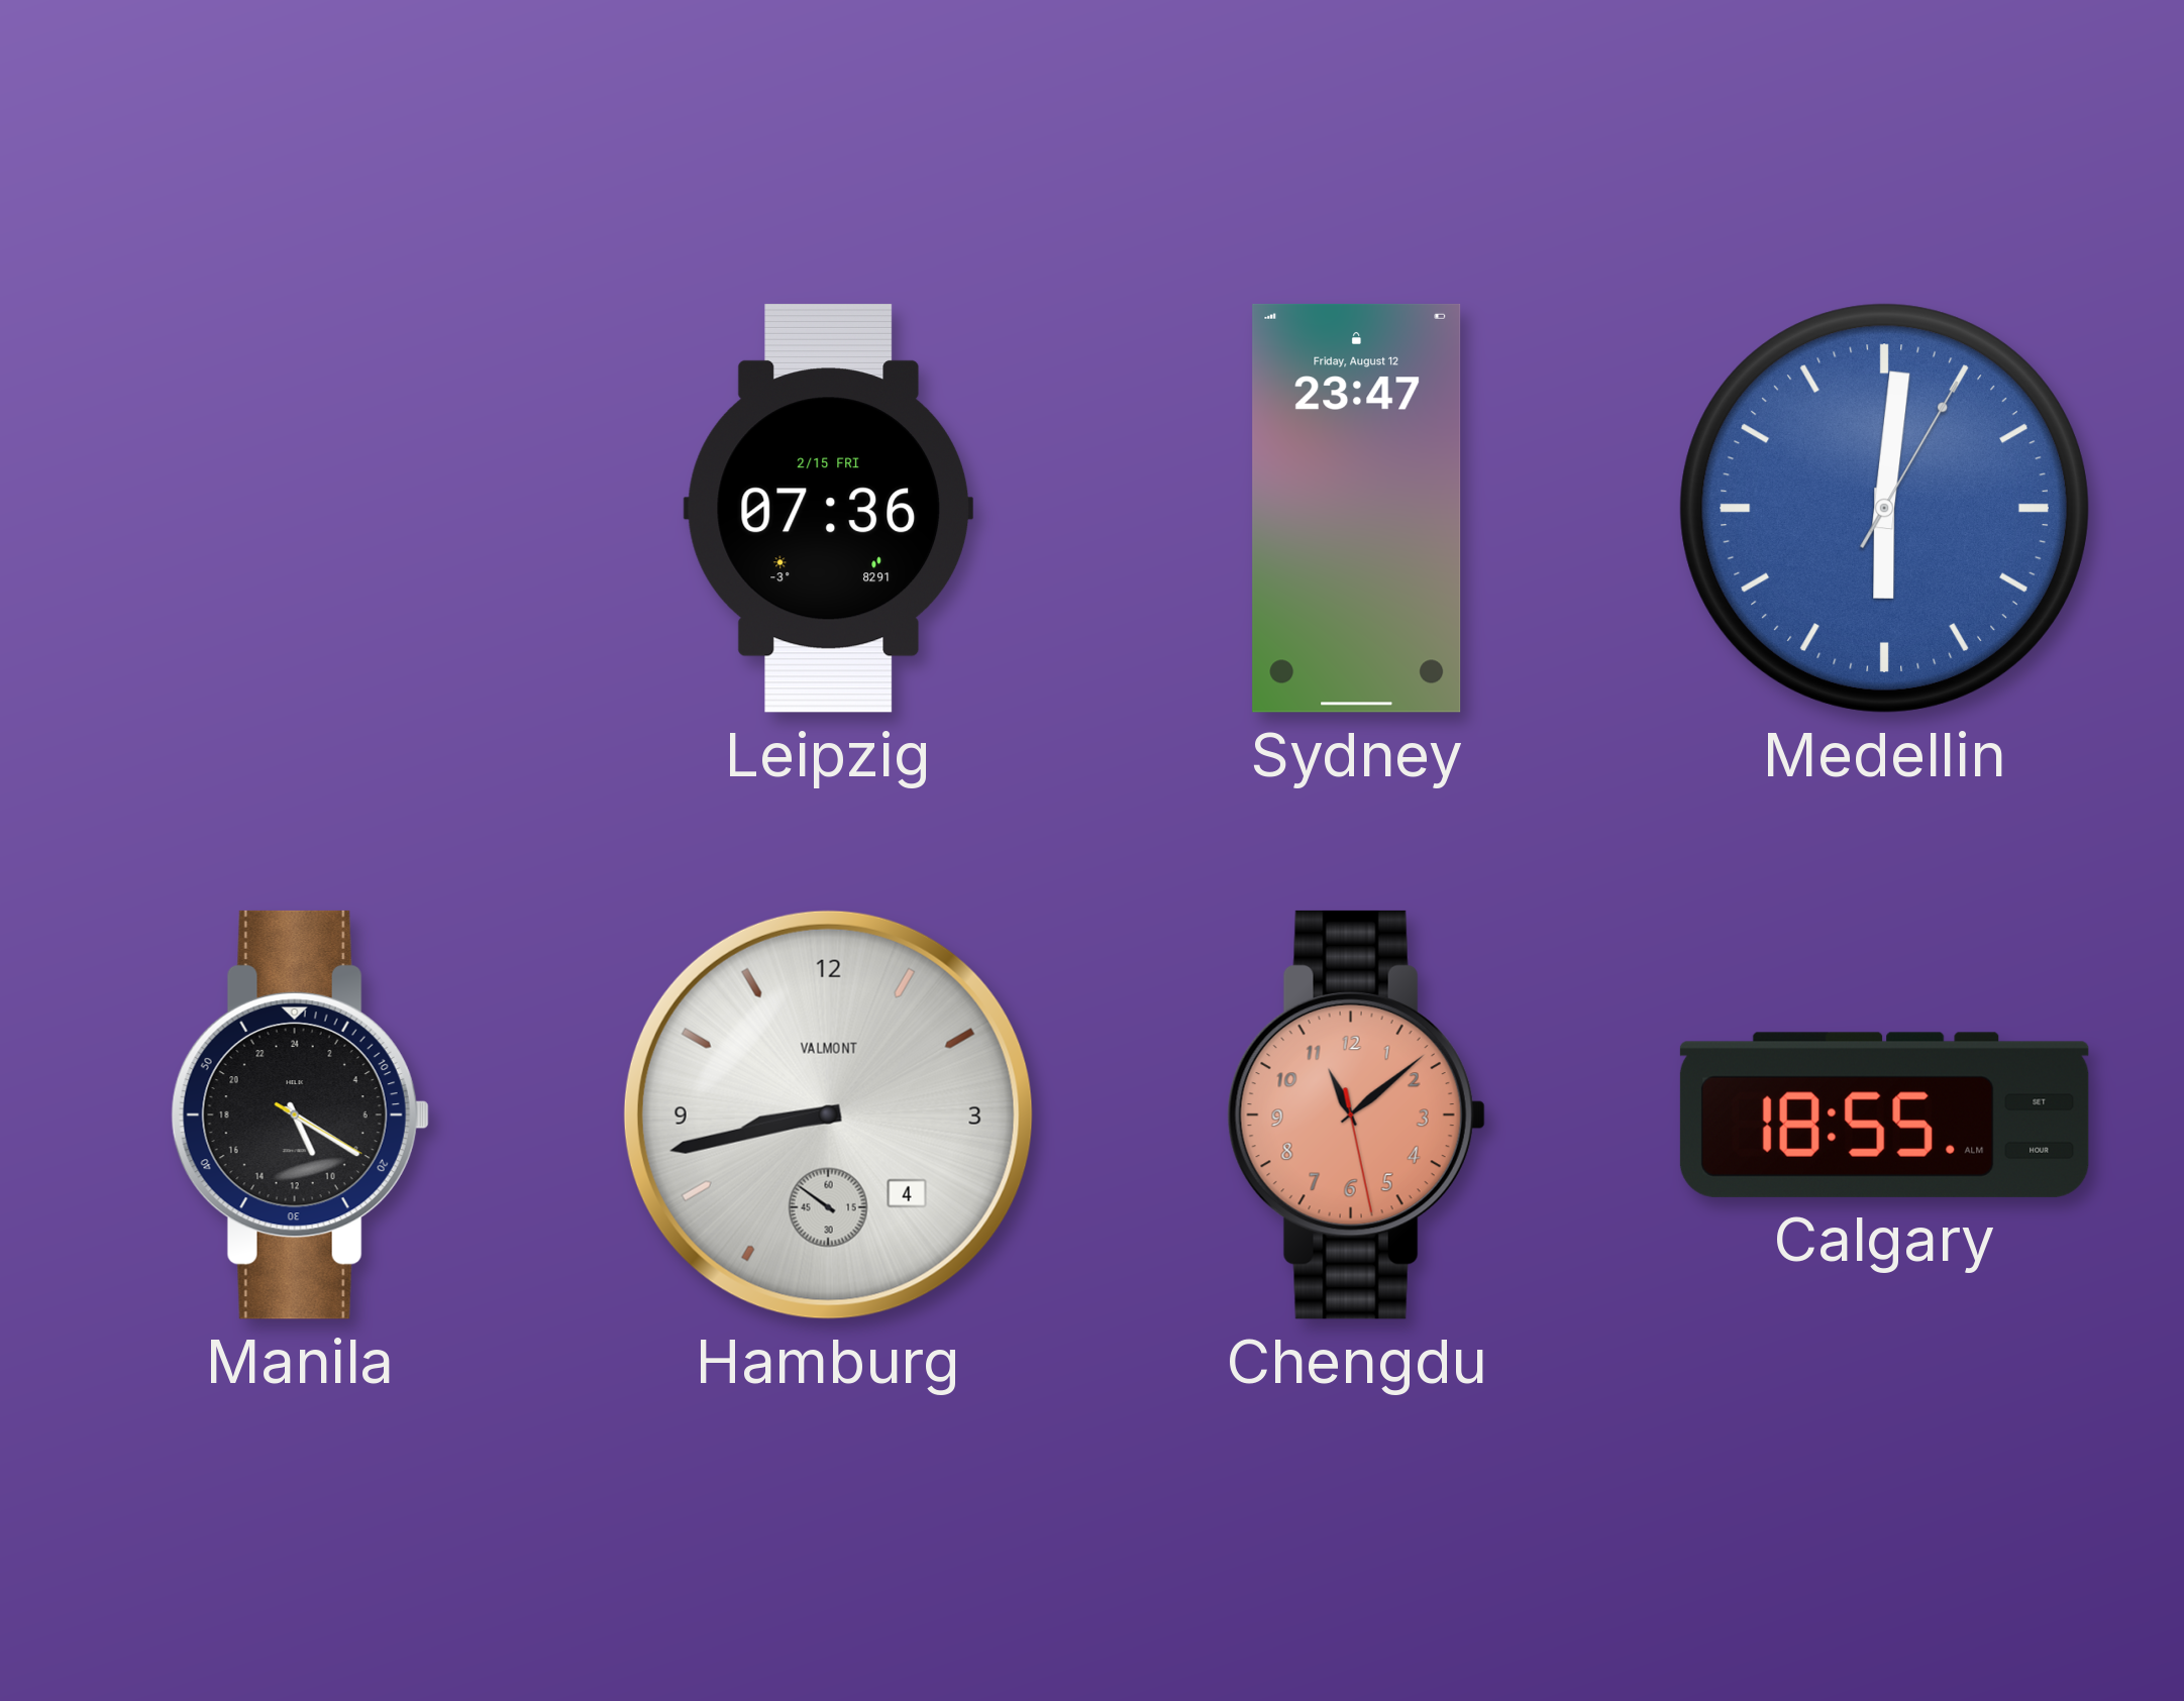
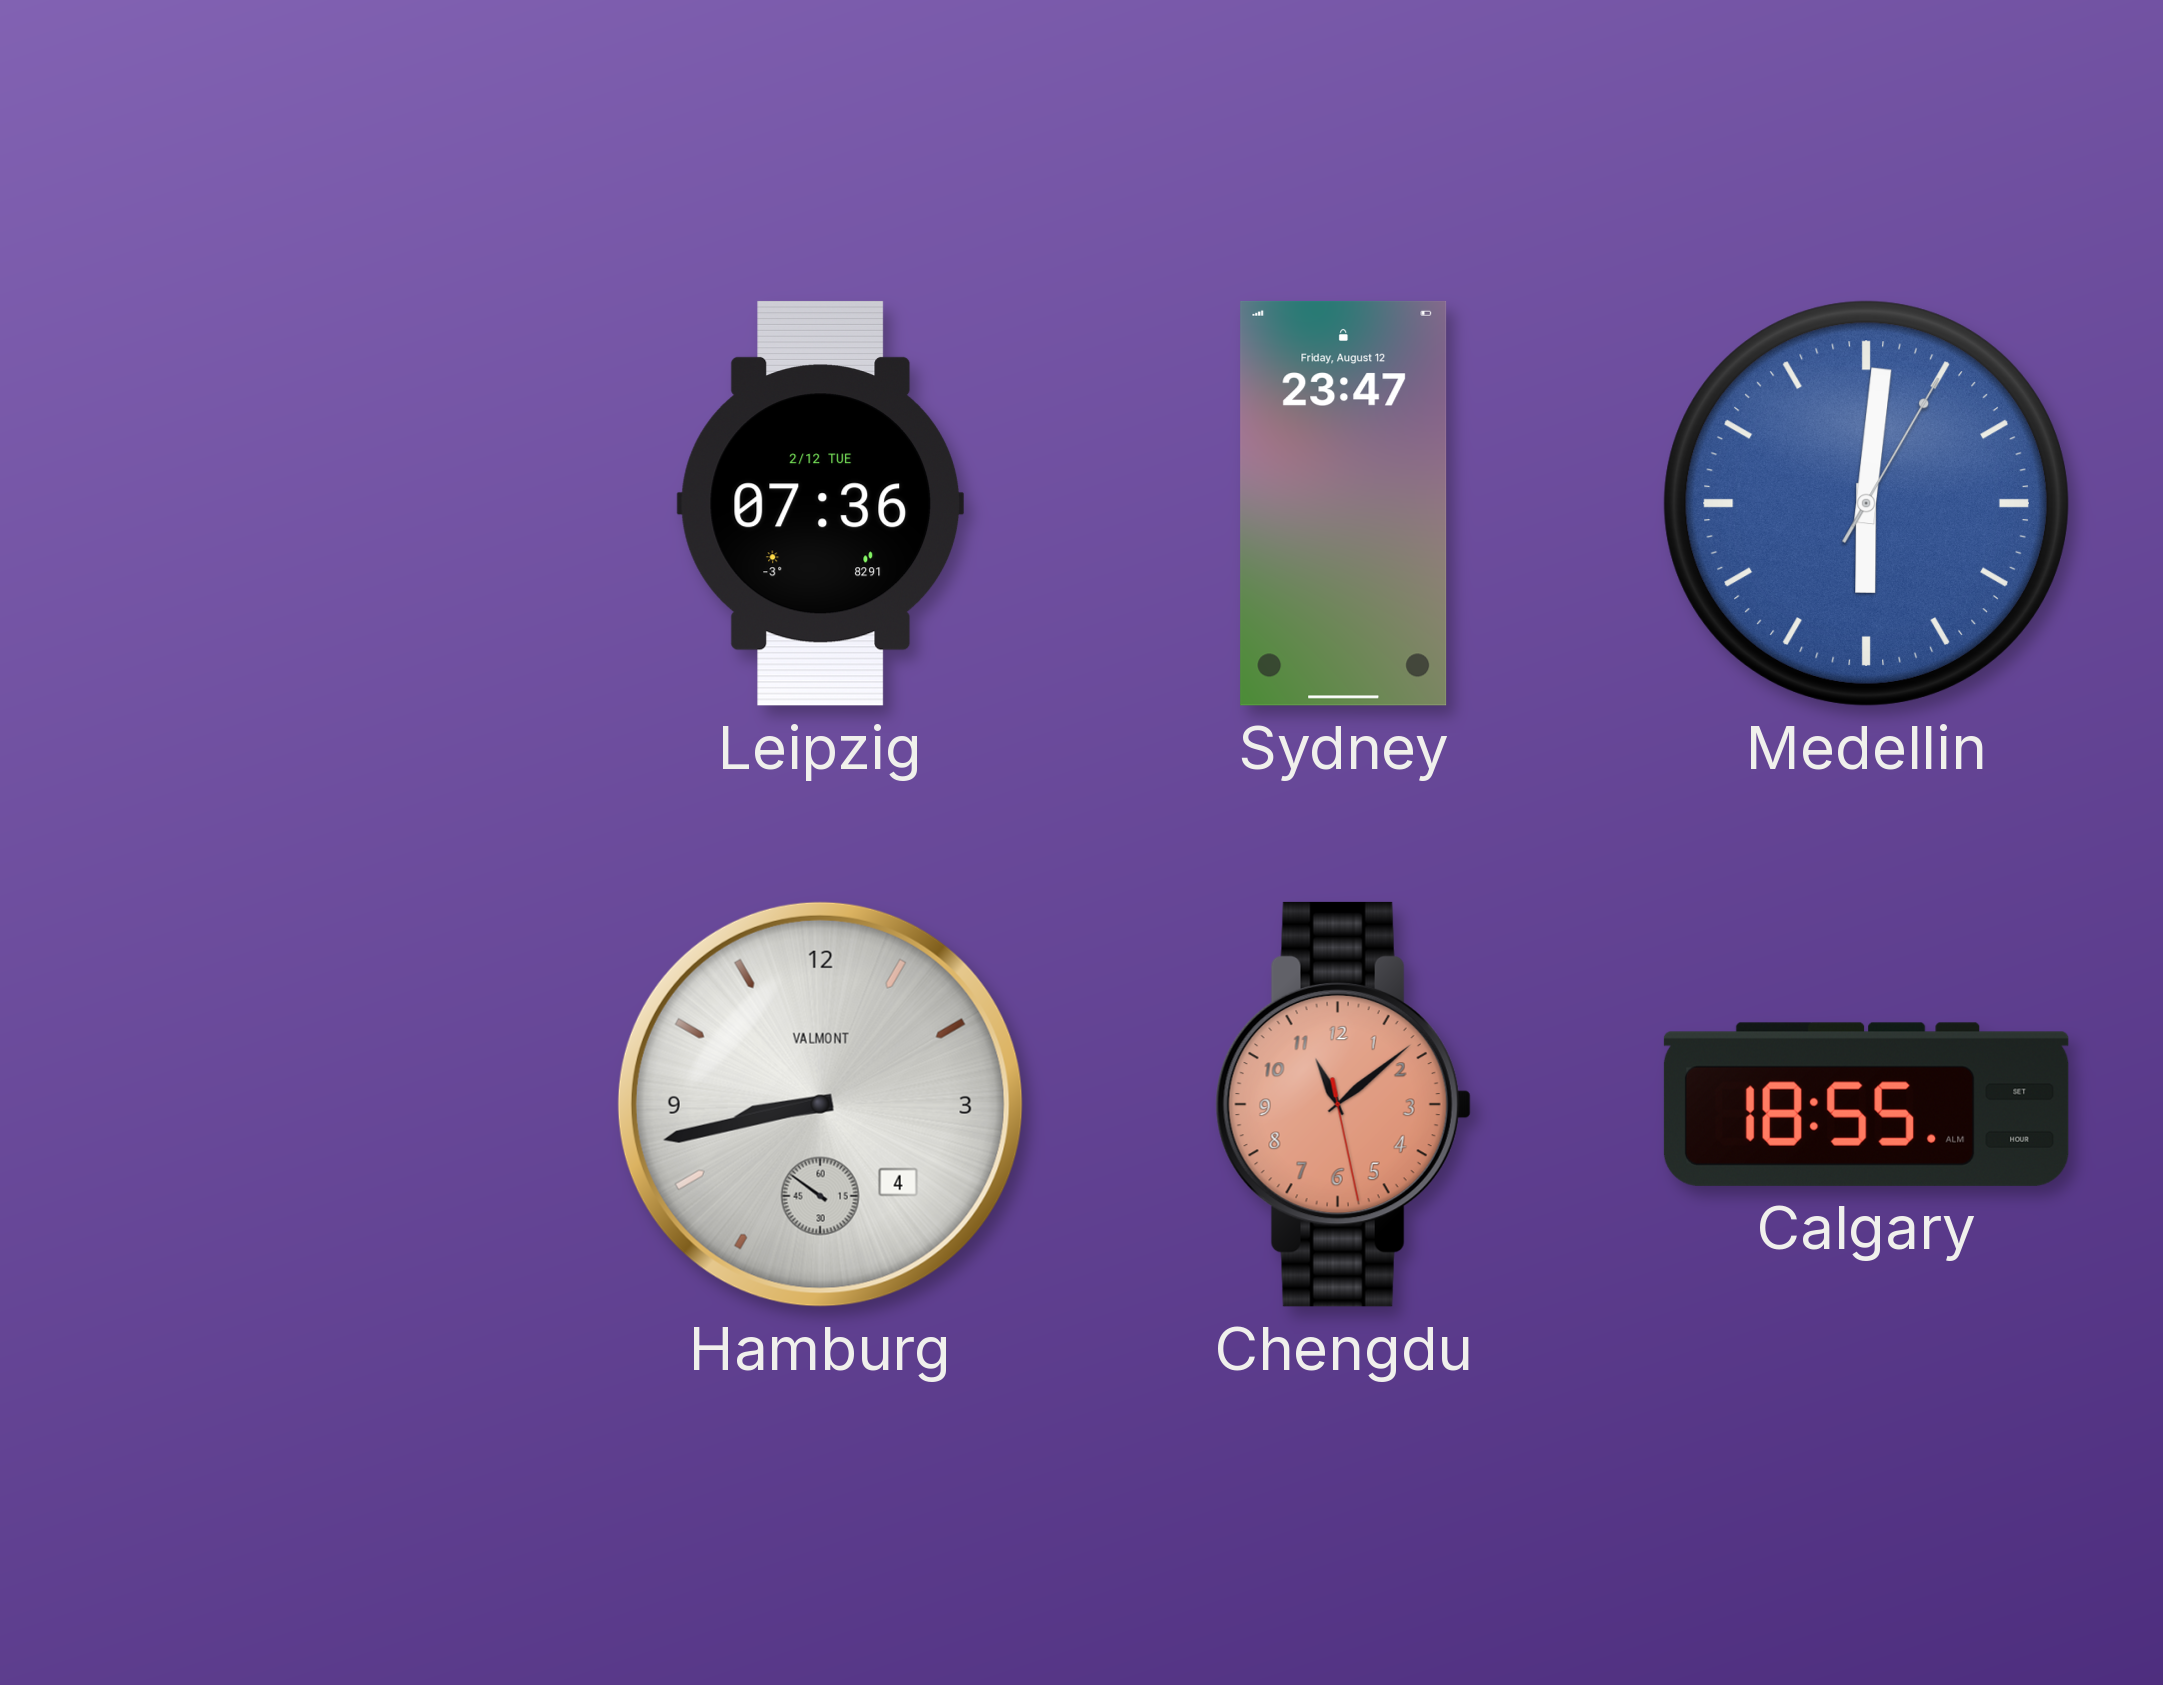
Leipzig date: 2/15 FRI -> 2/12 TUE
Manila: 10:20 -> none
